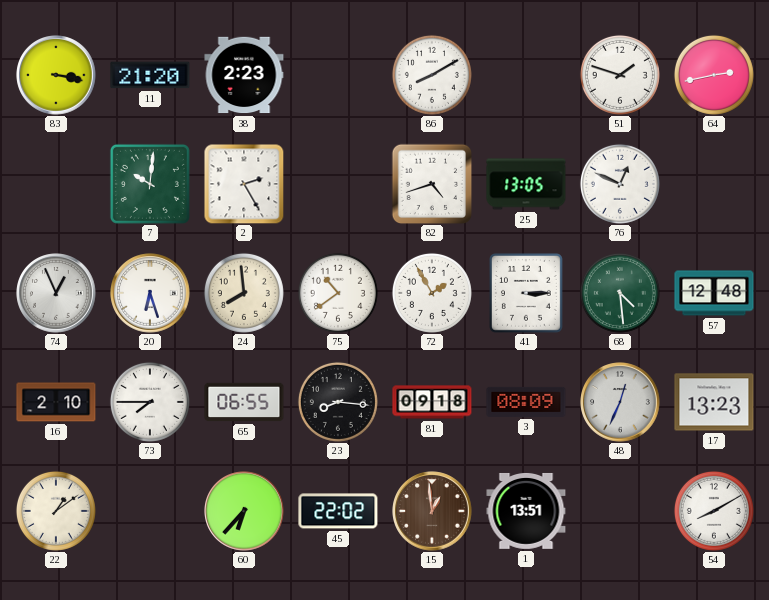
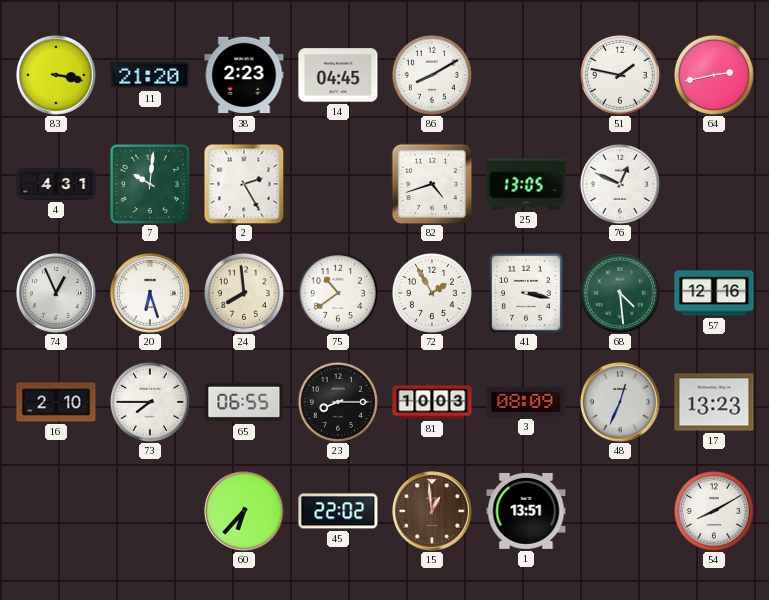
14: none -> 04:45
51: 1:48 -> 1:47
4: none -> 4:31
41: 3:15 -> 3:17
57: 12:48 -> 12:16
23: 8:16 -> 8:15
81: 09:18 -> 10:03
22: 1:09 -> none
